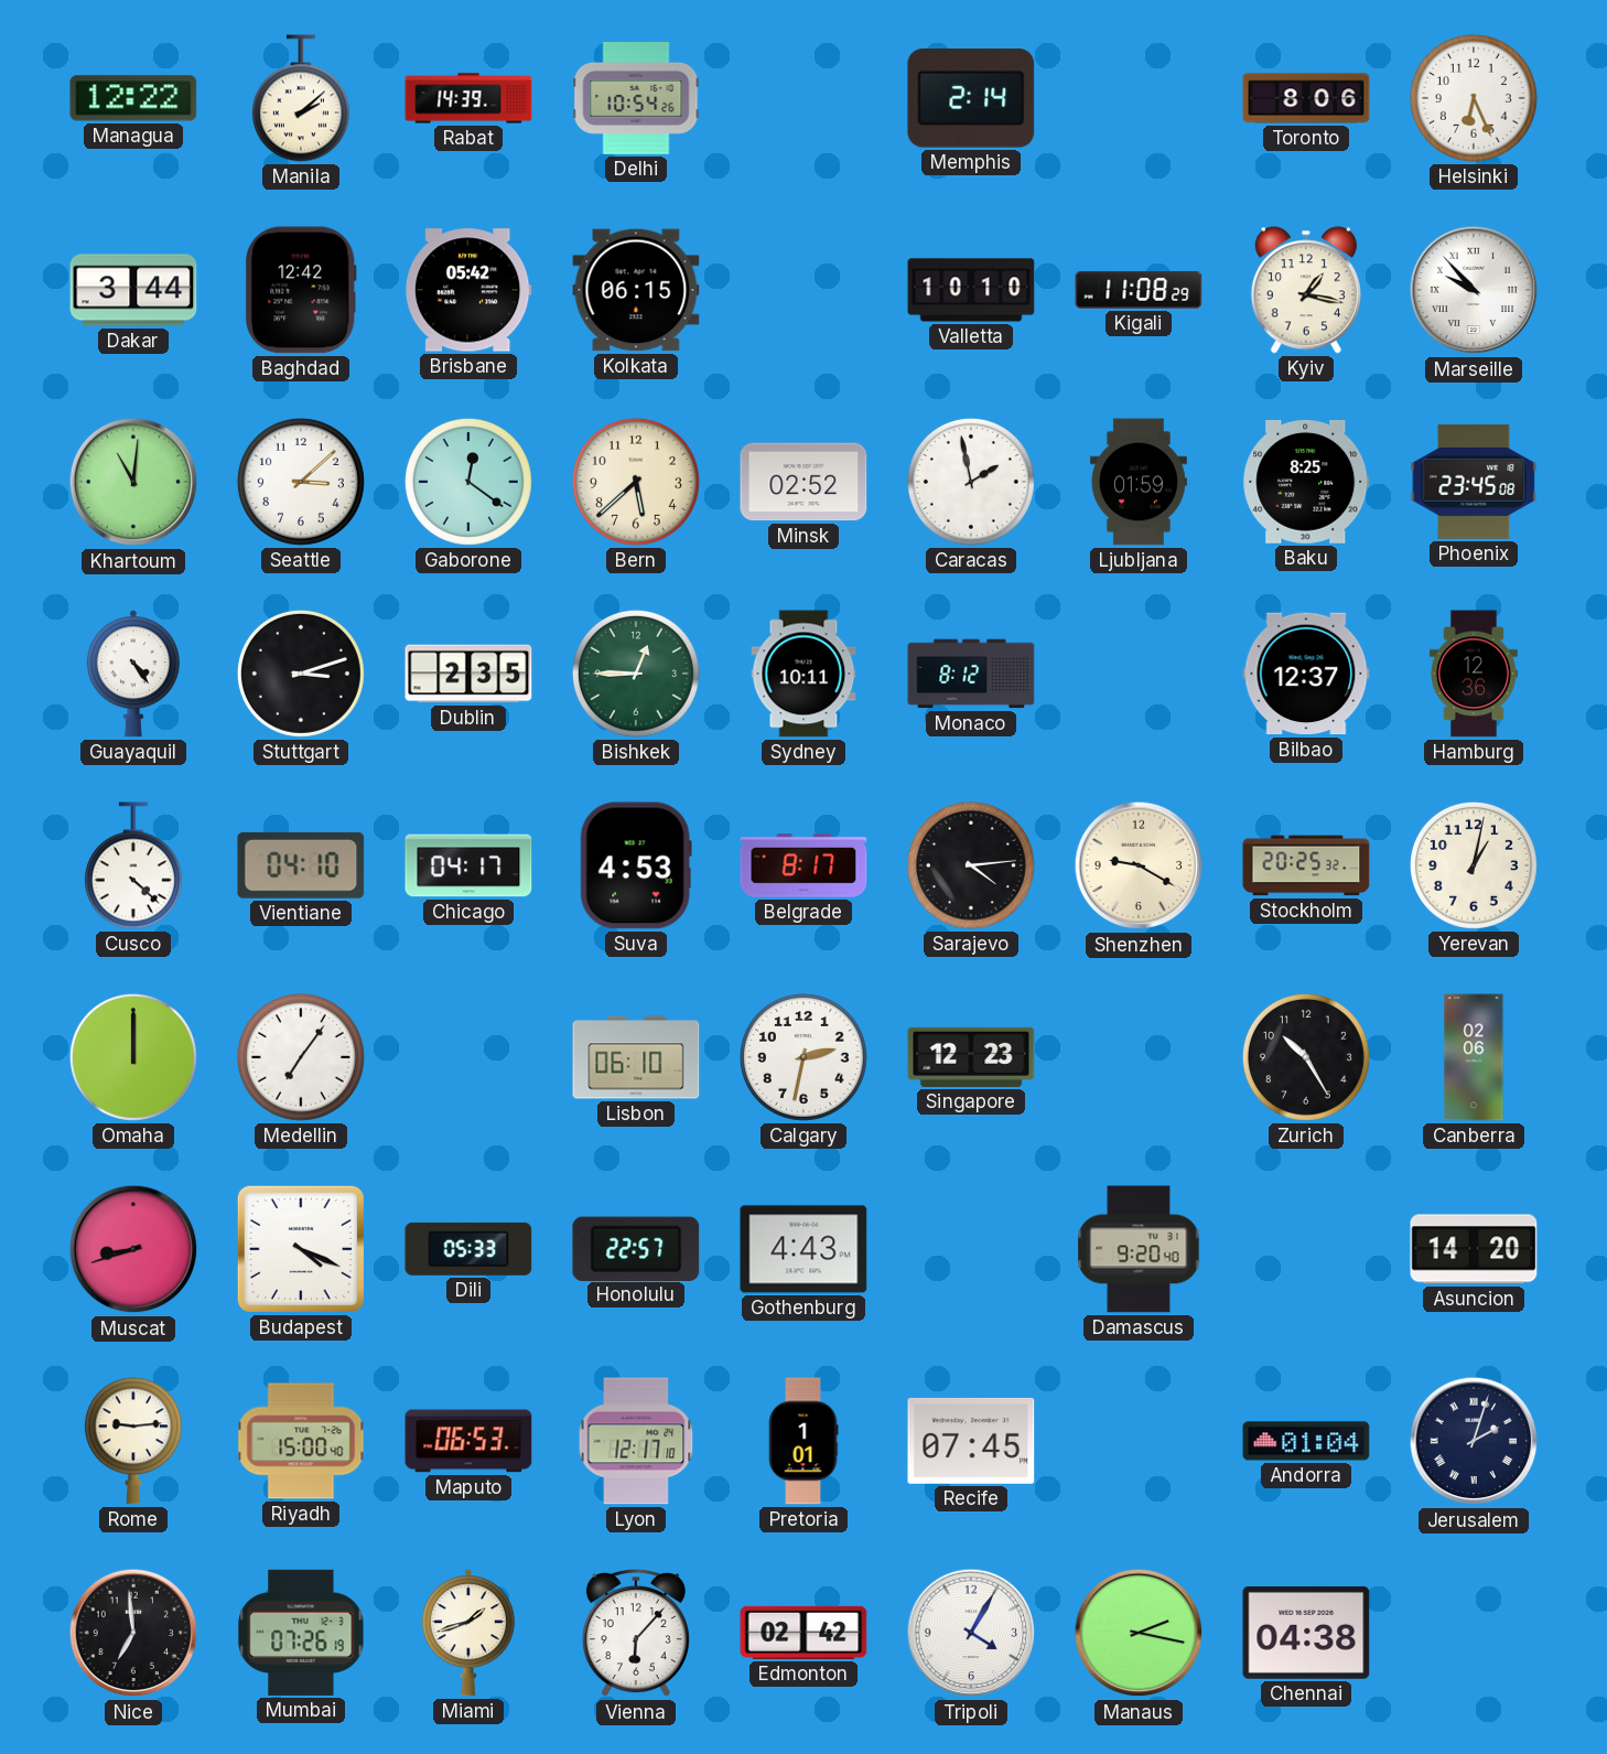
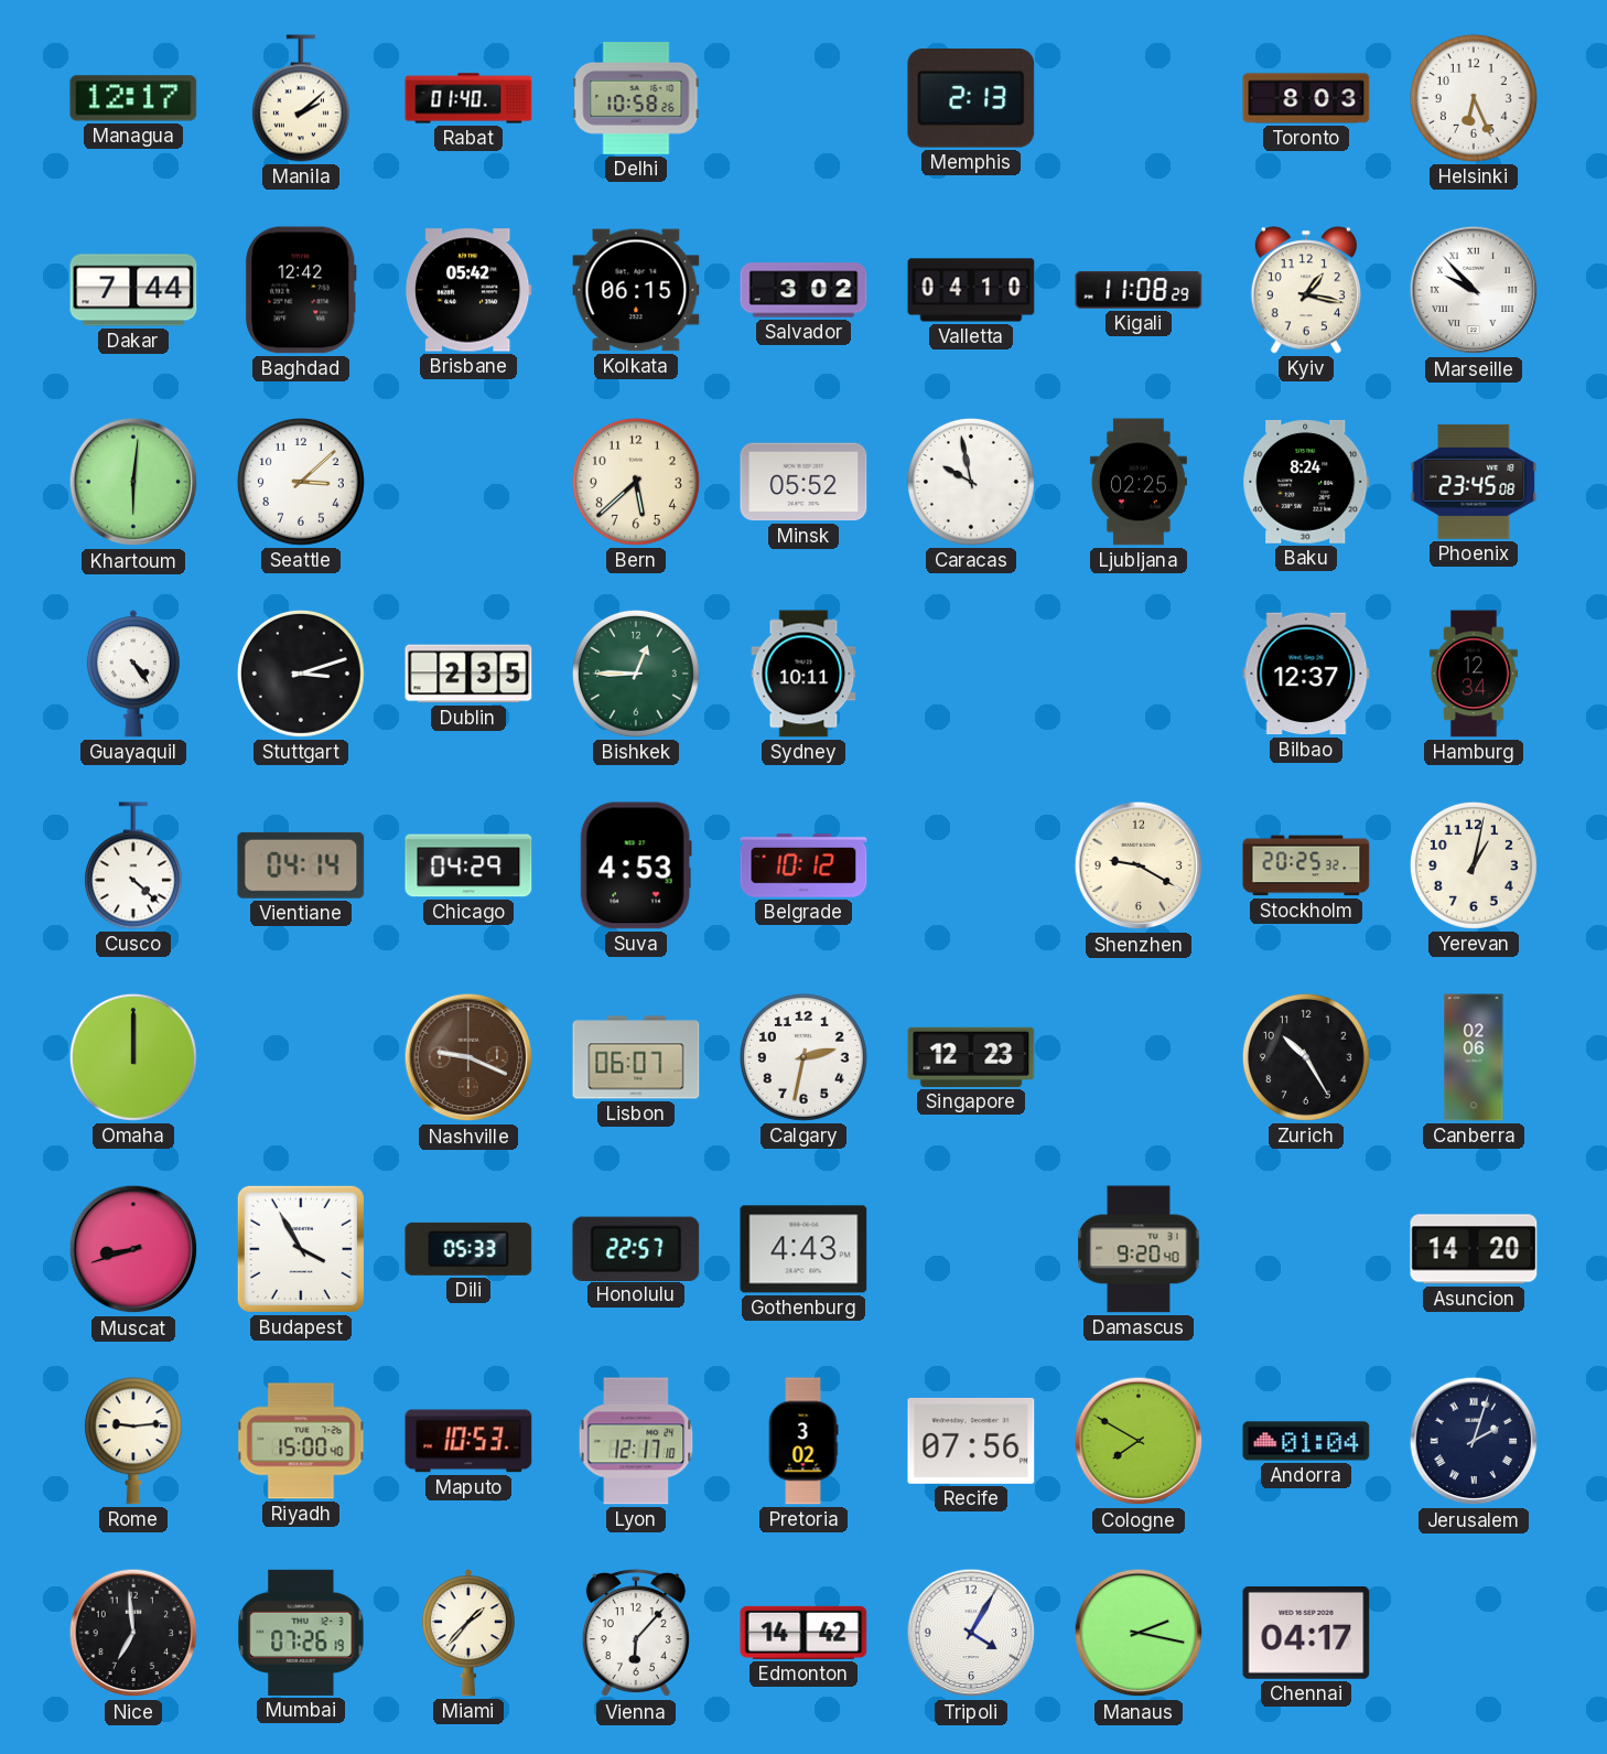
Managua: 12:22 -> 12:17
Rabat: 14:39 -> 01:40
Delhi: 10:54 -> 10:58
Memphis: 2:14 -> 2:13
Toronto: 8:06 -> 8:03
Dakar: 3:44 -> 7:44
Salvador: none -> 3:02
Valletta: 10:10 -> 04:10
Khartoum: 11:01 -> 6:01
Gaborone: 12:21 -> none
Minsk: 02:52 -> 05:52
Caracas: 1:58 -> 9:58
Ljubljana: 01:59 -> 02:25
Baku: 8:25 -> 8:24
Monaco: 8:12 -> none
Hamburg: 12:36 -> 12:34
Vientiane: 04:10 -> 04:14
Chicago: 04:17 -> 04:29
Belgrade: 8:17 -> 10:12
Sarajevo: 4:14 -> none
Medellin: 7:06 -> none
Nashville: none -> 9:19
Lisbon: 06:10 -> 06:07
Budapest: 4:19 -> 3:55
Maputo: 06:53 -> 10:53
Pretoria: 1:01 -> 3:02
Recife: 07:45 -> 07:56
Cologne: none -> 7:50
Miami: 1:42 -> 1:37
Edmonton: 02:42 -> 14:42
Chennai: 04:38 -> 04:17
